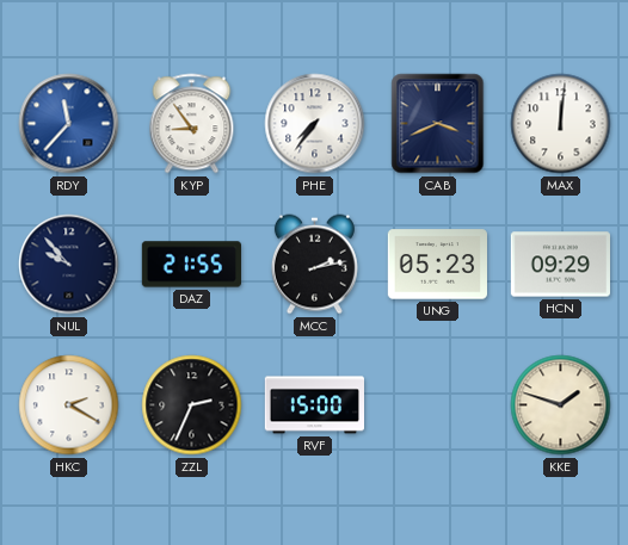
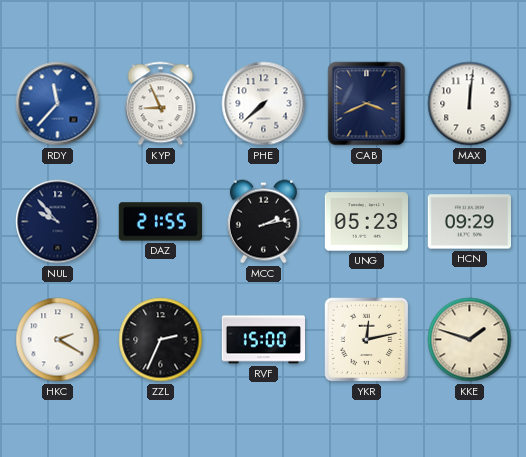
KYP: 8:54 -> 8:56
PHE: 7:36 -> 7:38
YKR: none -> 12:13
